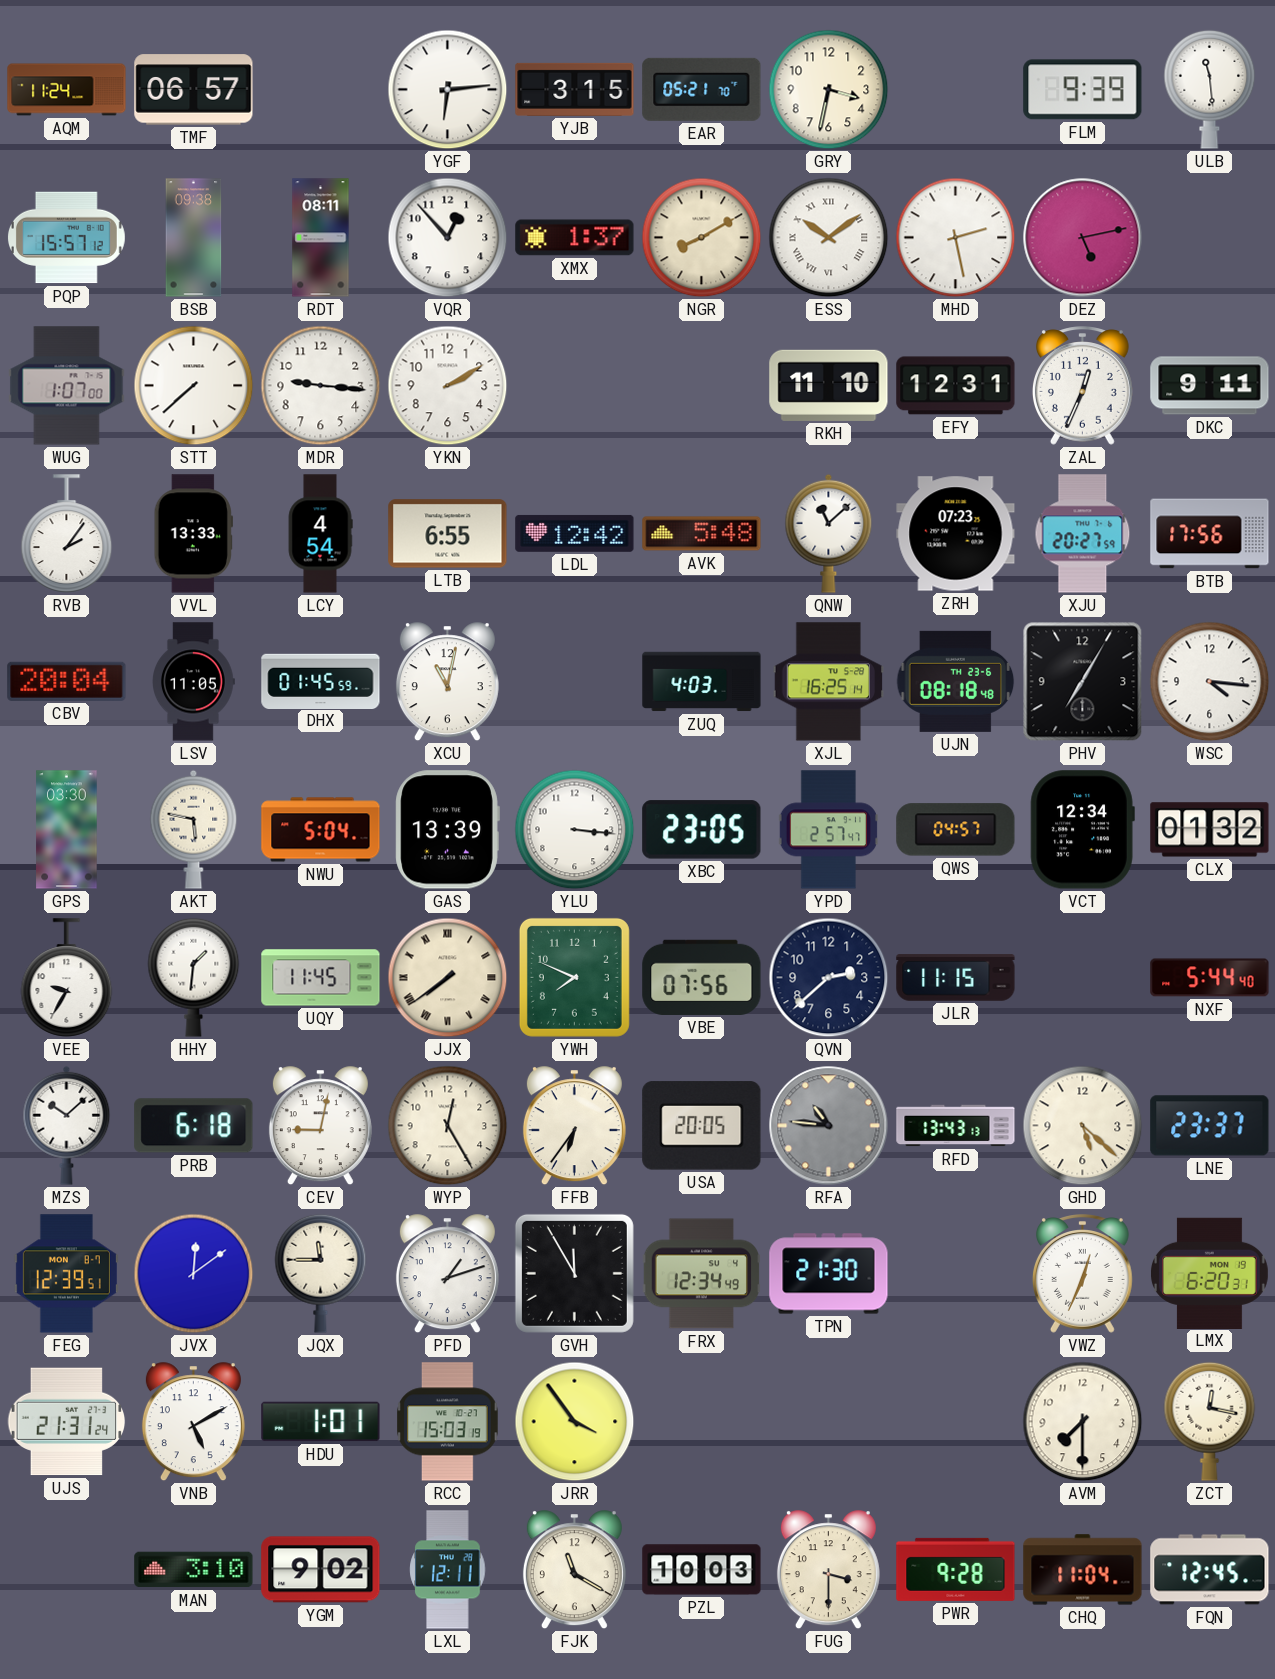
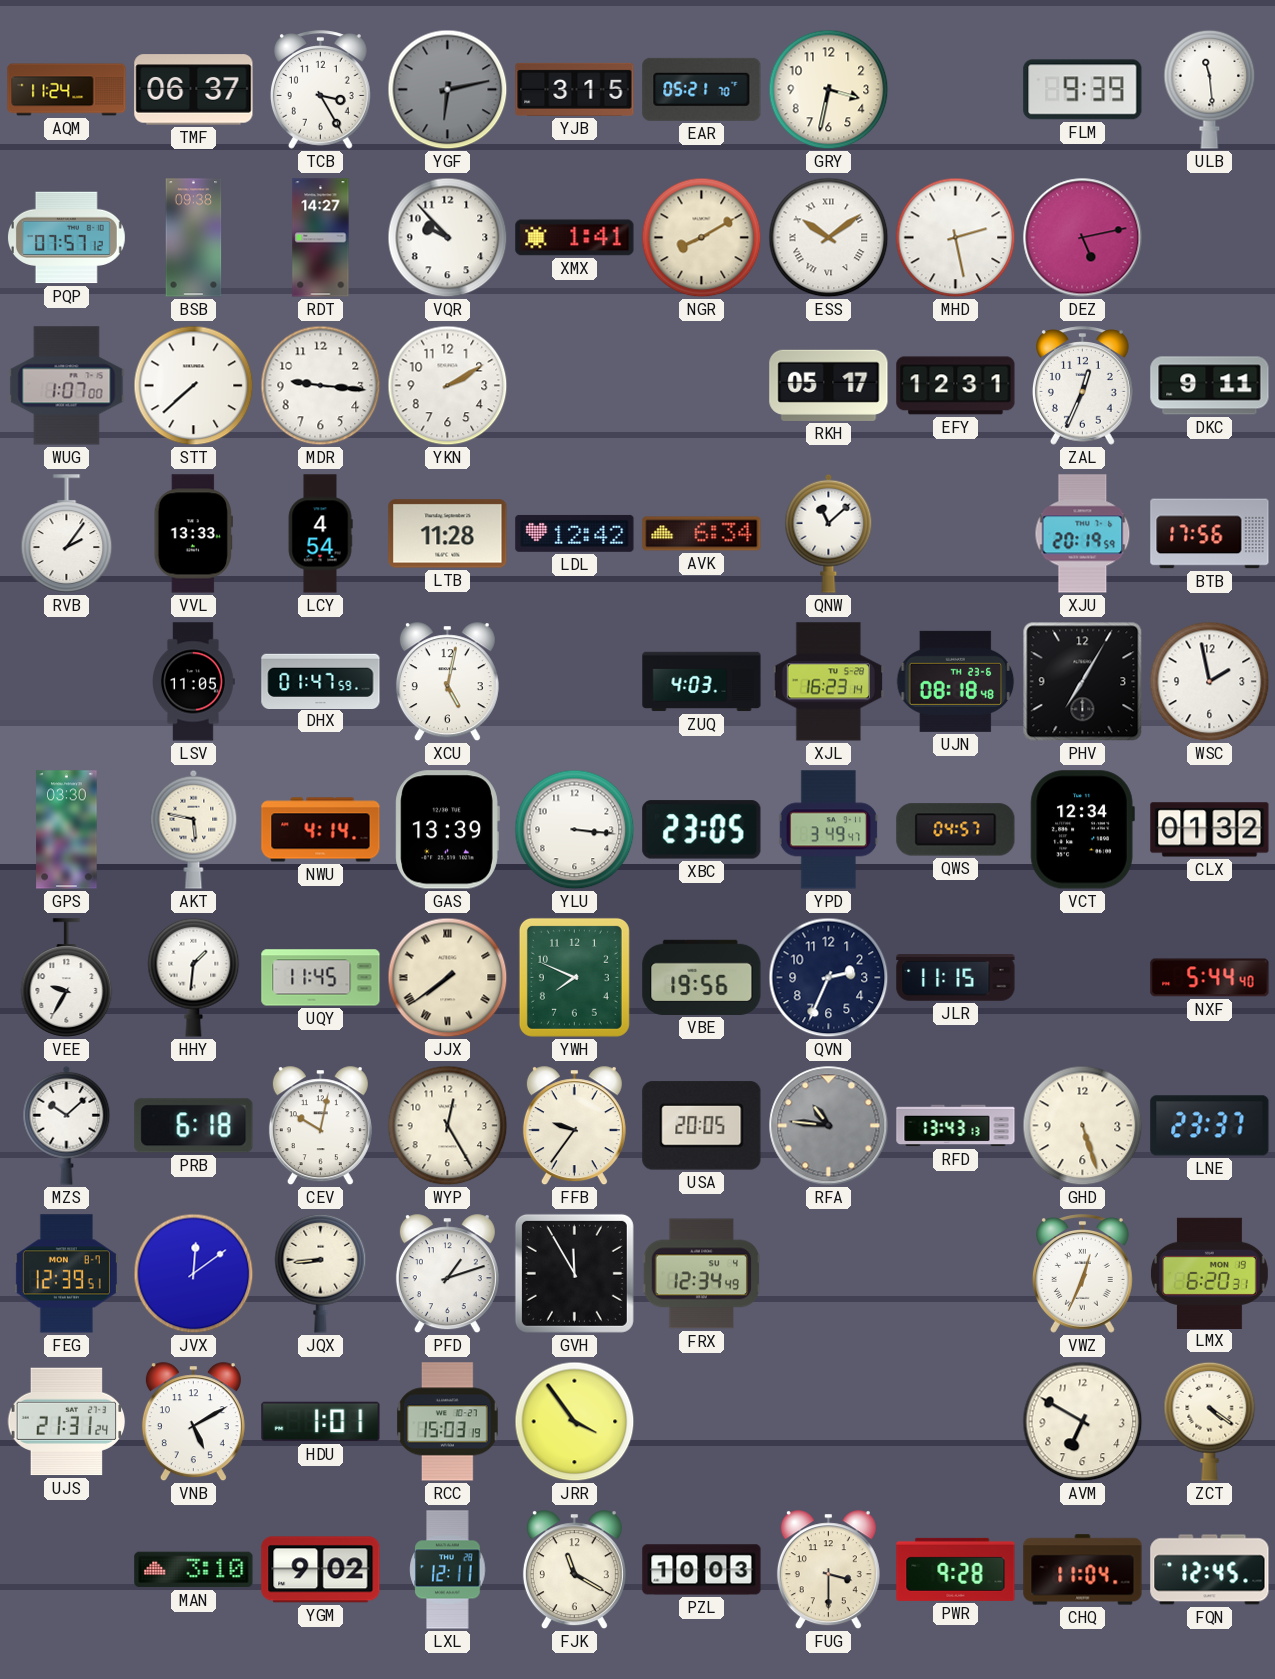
TMF: 06:57 -> 06:37
TCB: none -> 3:25
YGF: 6:14 -> 6:13
YGF dial: white -> grey
PQP: 15:57 -> 07:57
RDT: 08:11 -> 14:27
VQR: 12:53 -> 9:53
XMX: 1:37 -> 1:41
RKH: 11:10 -> 05:17
LTB: 6:55 -> 11:28
AVK: 5:48 -> 6:34
ZRH: 07:23 -> none
XJU: 20:27 -> 20:19
CBV: 20:04 -> none
DHX: 01:45 -> 01:47
XCU: 11:02 -> 5:02
XJL: 16:25 -> 16:23
WSC: 4:16 -> 1:58
NWU: 5:04 -> 4:14
YPD: 2:57 -> 3:49
VBE: 07:56 -> 19:56
QVN: 2:38 -> 2:34
CEV: 9:02 -> 10:02
FFB: 6:36 -> 9:36
GHD: 5:22 -> 5:27
JQX: 11:45 -> 8:44
TPN: 21:30 -> none
AVM: 7:30 -> 6:50
ZCT: 12:17 -> 4:21
